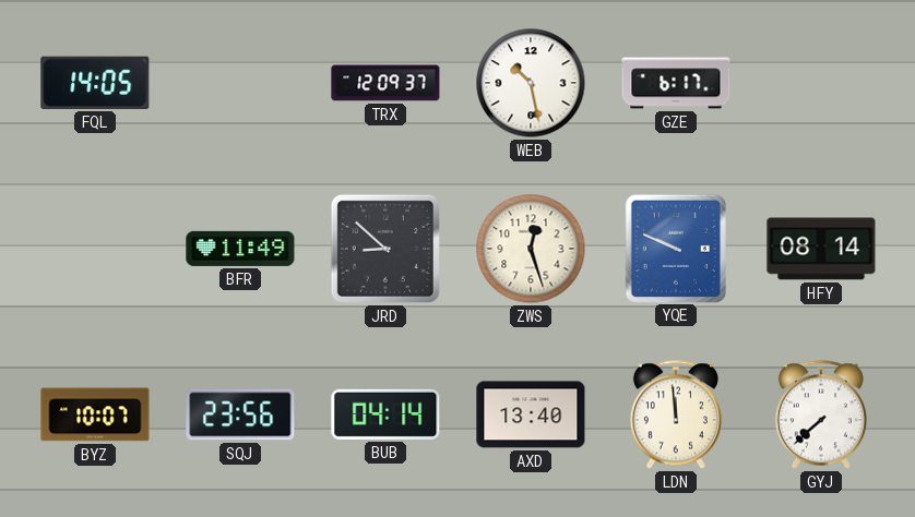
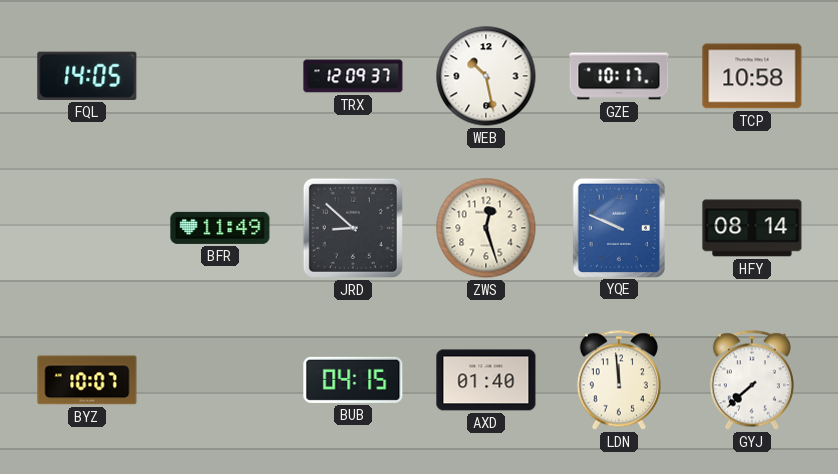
GZE: 6:17 -> 10:17
TCP: none -> 10:58
SQJ: 23:56 -> none
BUB: 04:14 -> 04:15
AXD: 13:40 -> 01:40
